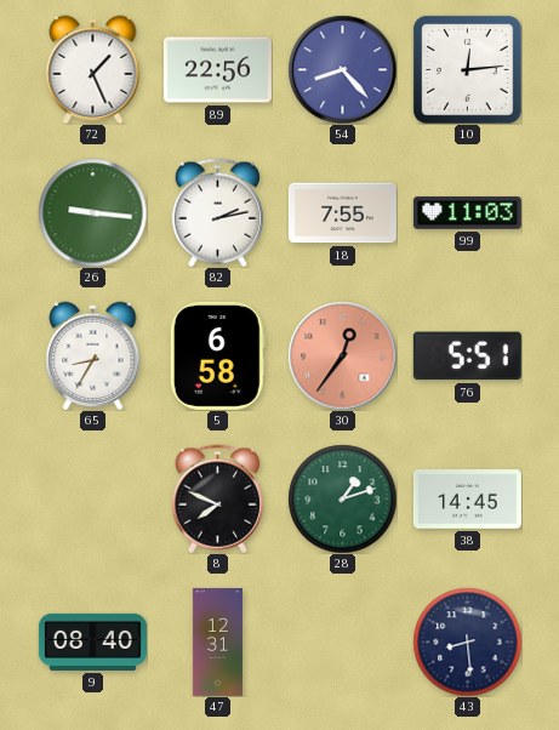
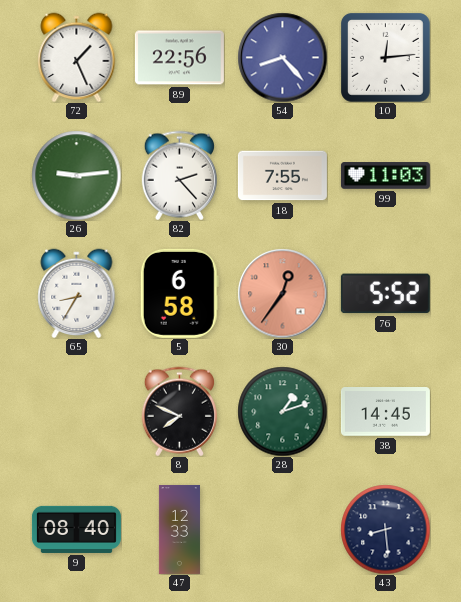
26: 9:16 -> 9:14
82: 2:13 -> 2:23
76: 5:51 -> 5:52
47: 12:31 -> 12:33
